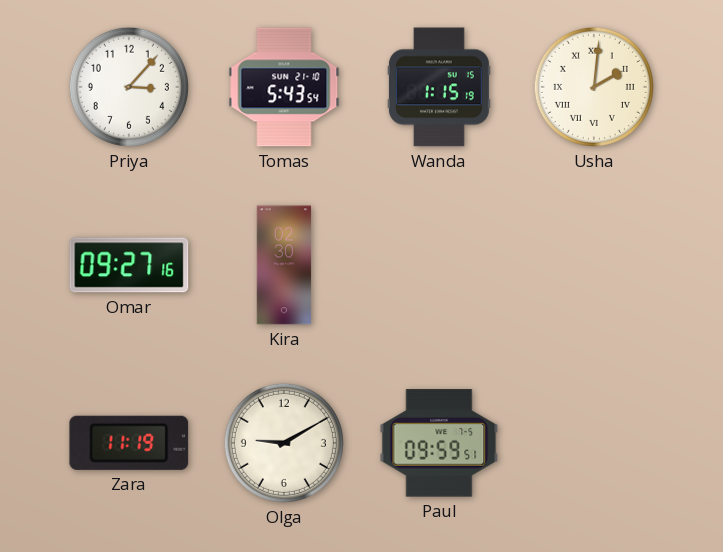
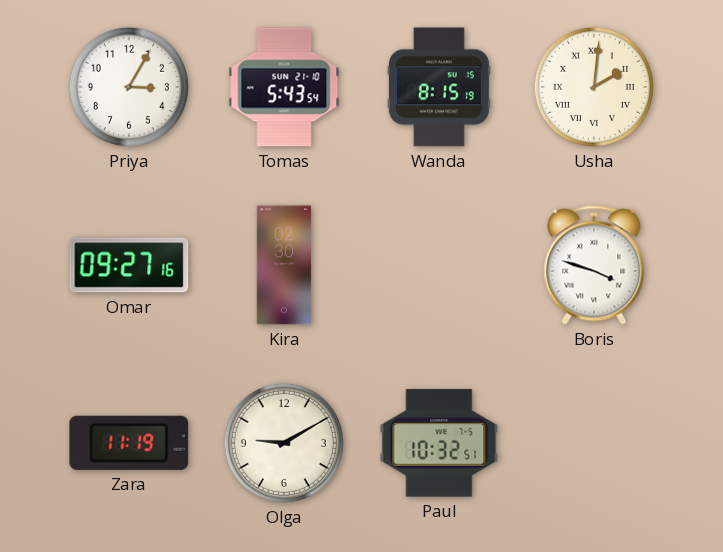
Priya: 3:07 -> 3:05
Wanda: 1:15 -> 8:15
Boris: none -> 3:48
Paul: 09:59 -> 10:32
